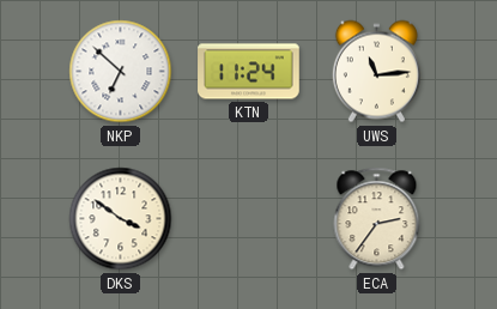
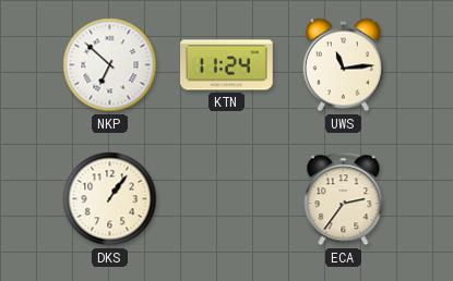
DKS: 3:51 -> 1:06
